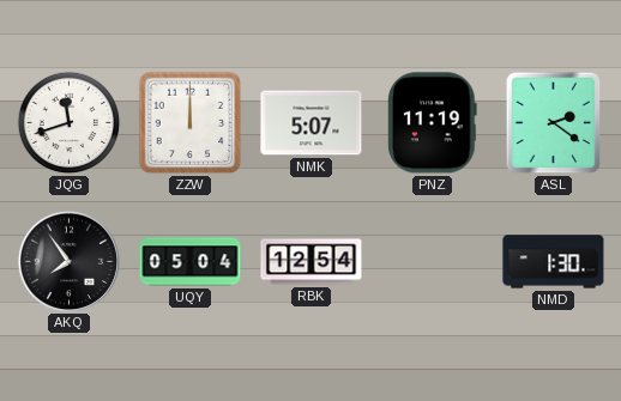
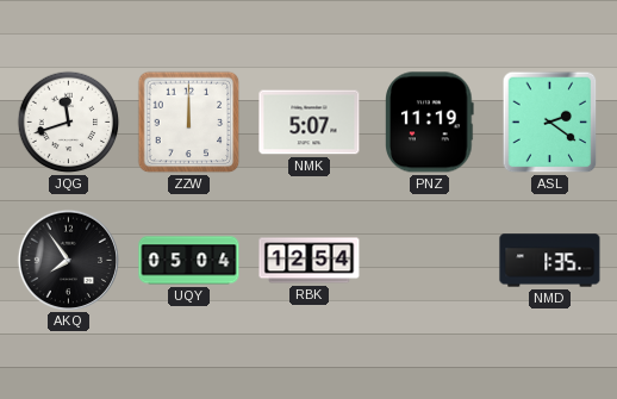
NMD: 1:30 -> 1:35
